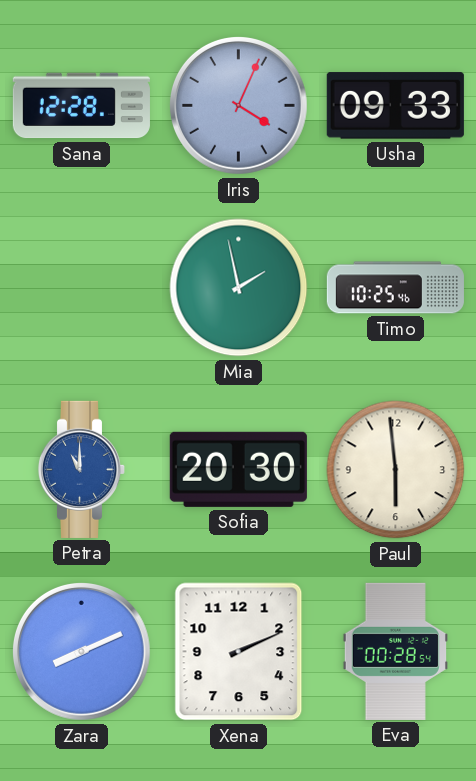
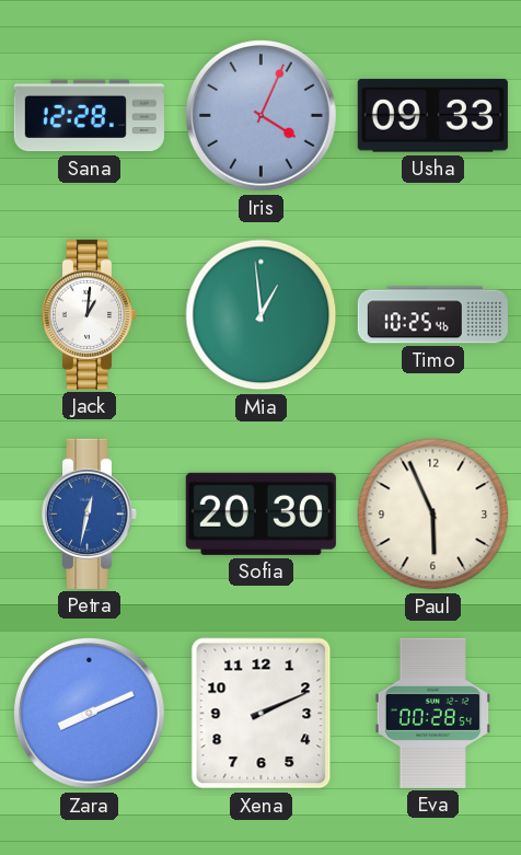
Jack: none -> 1:01
Mia: 1:58 -> 12:59
Petra: 11:00 -> 12:32
Paul: 5:59 -> 5:56
